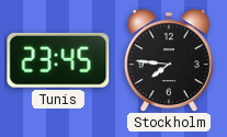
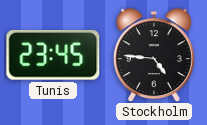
Stockholm: 7:46 -> 4:46
